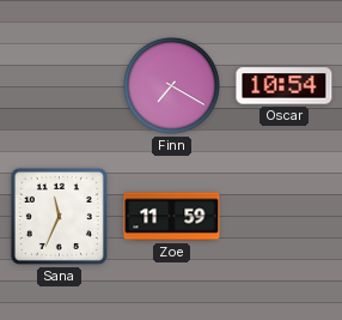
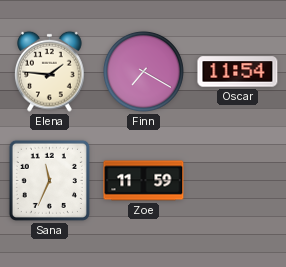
Elena: none -> 1:46
Oscar: 10:54 -> 11:54
